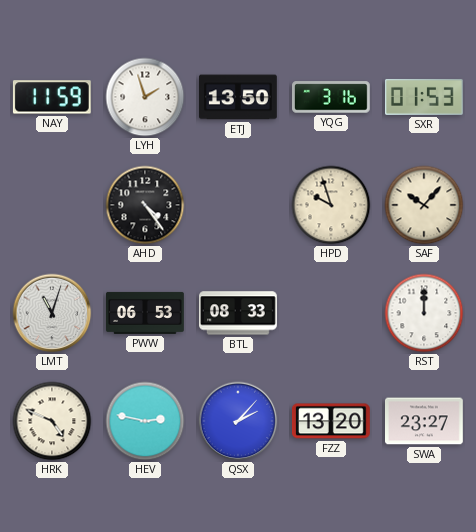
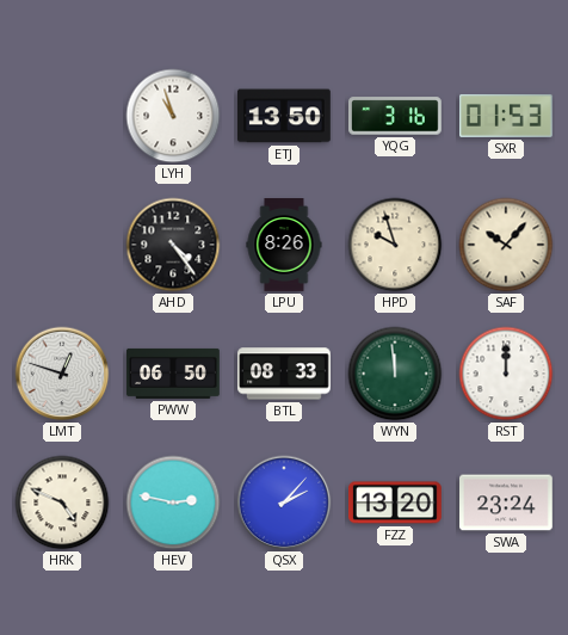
NAY: 11:59 -> none
LYH: 1:57 -> 10:57
LPU: none -> 8:26
LMT: 11:03 -> 12:48
PWW: 06:53 -> 06:50
WYN: none -> 11:59
SWA: 23:27 -> 23:24
